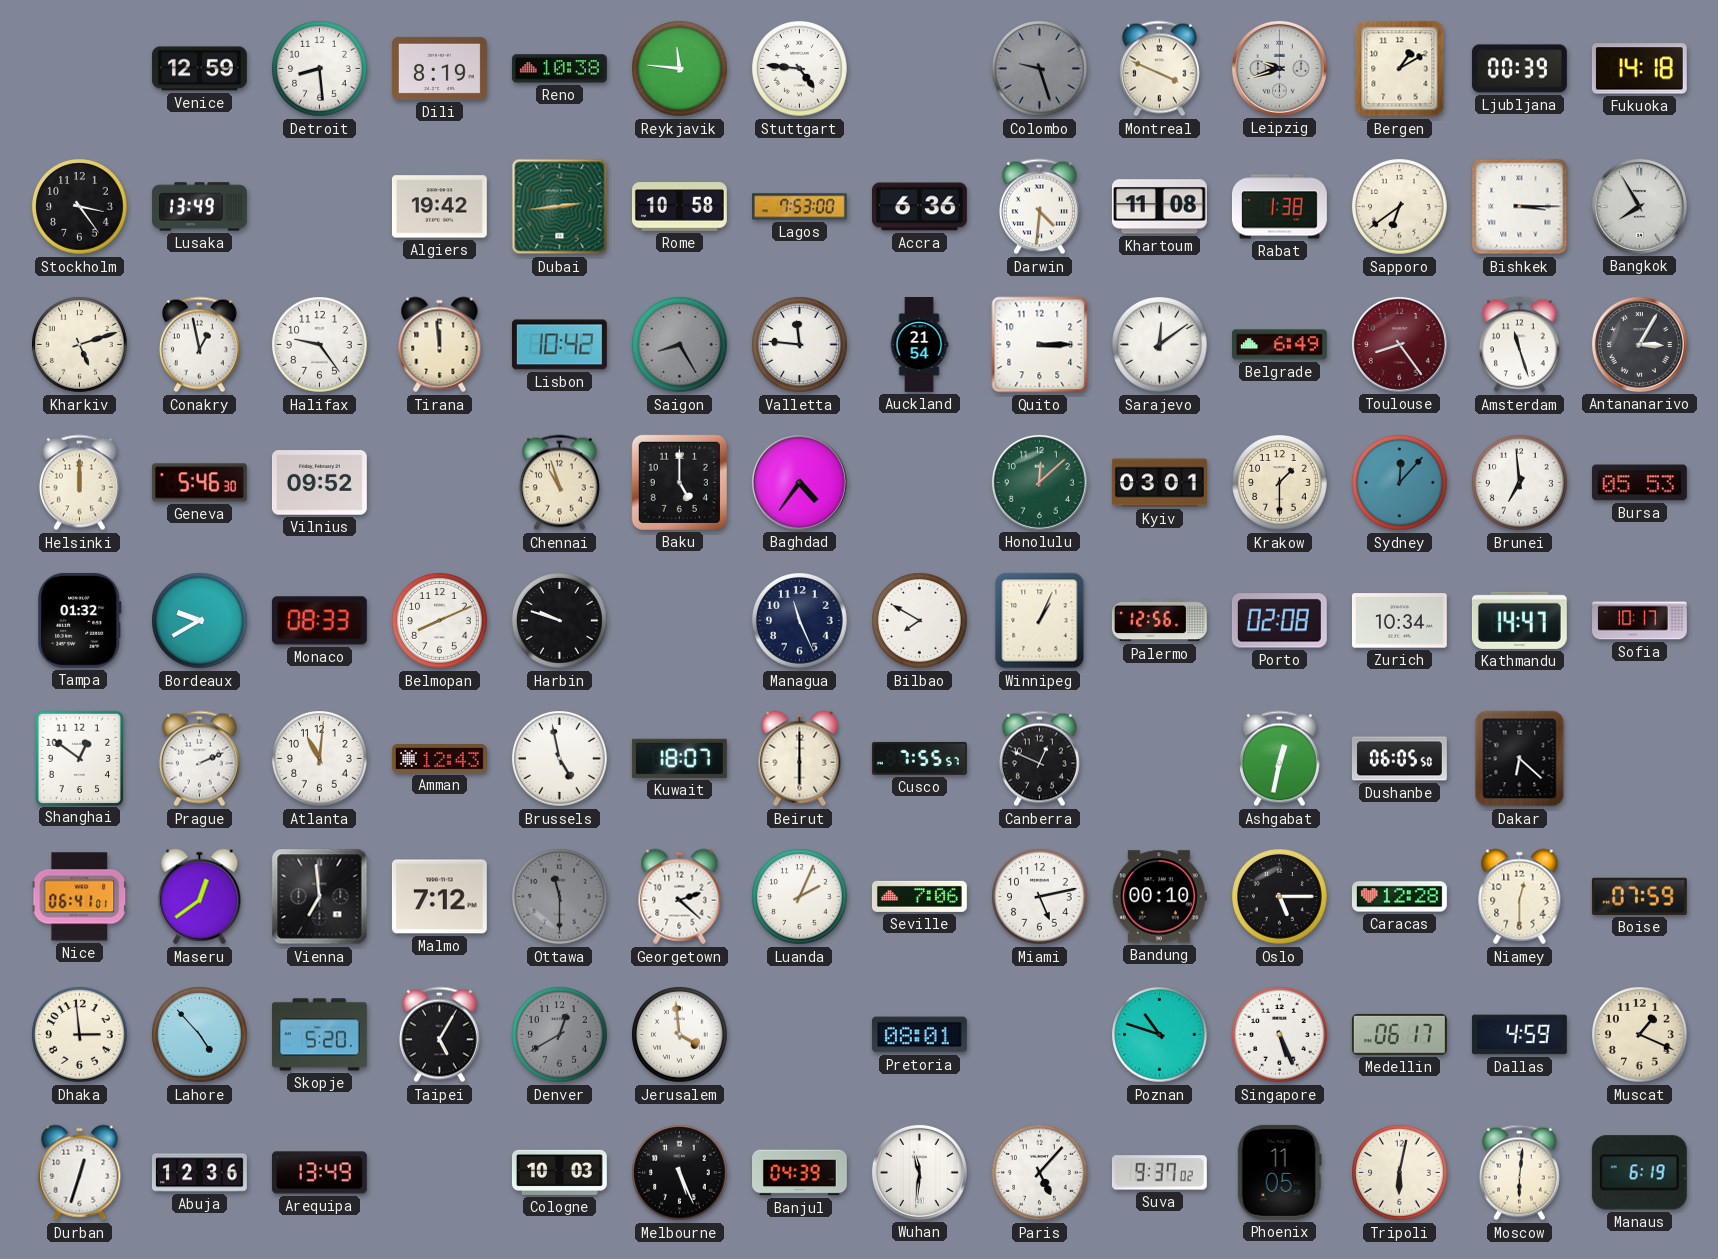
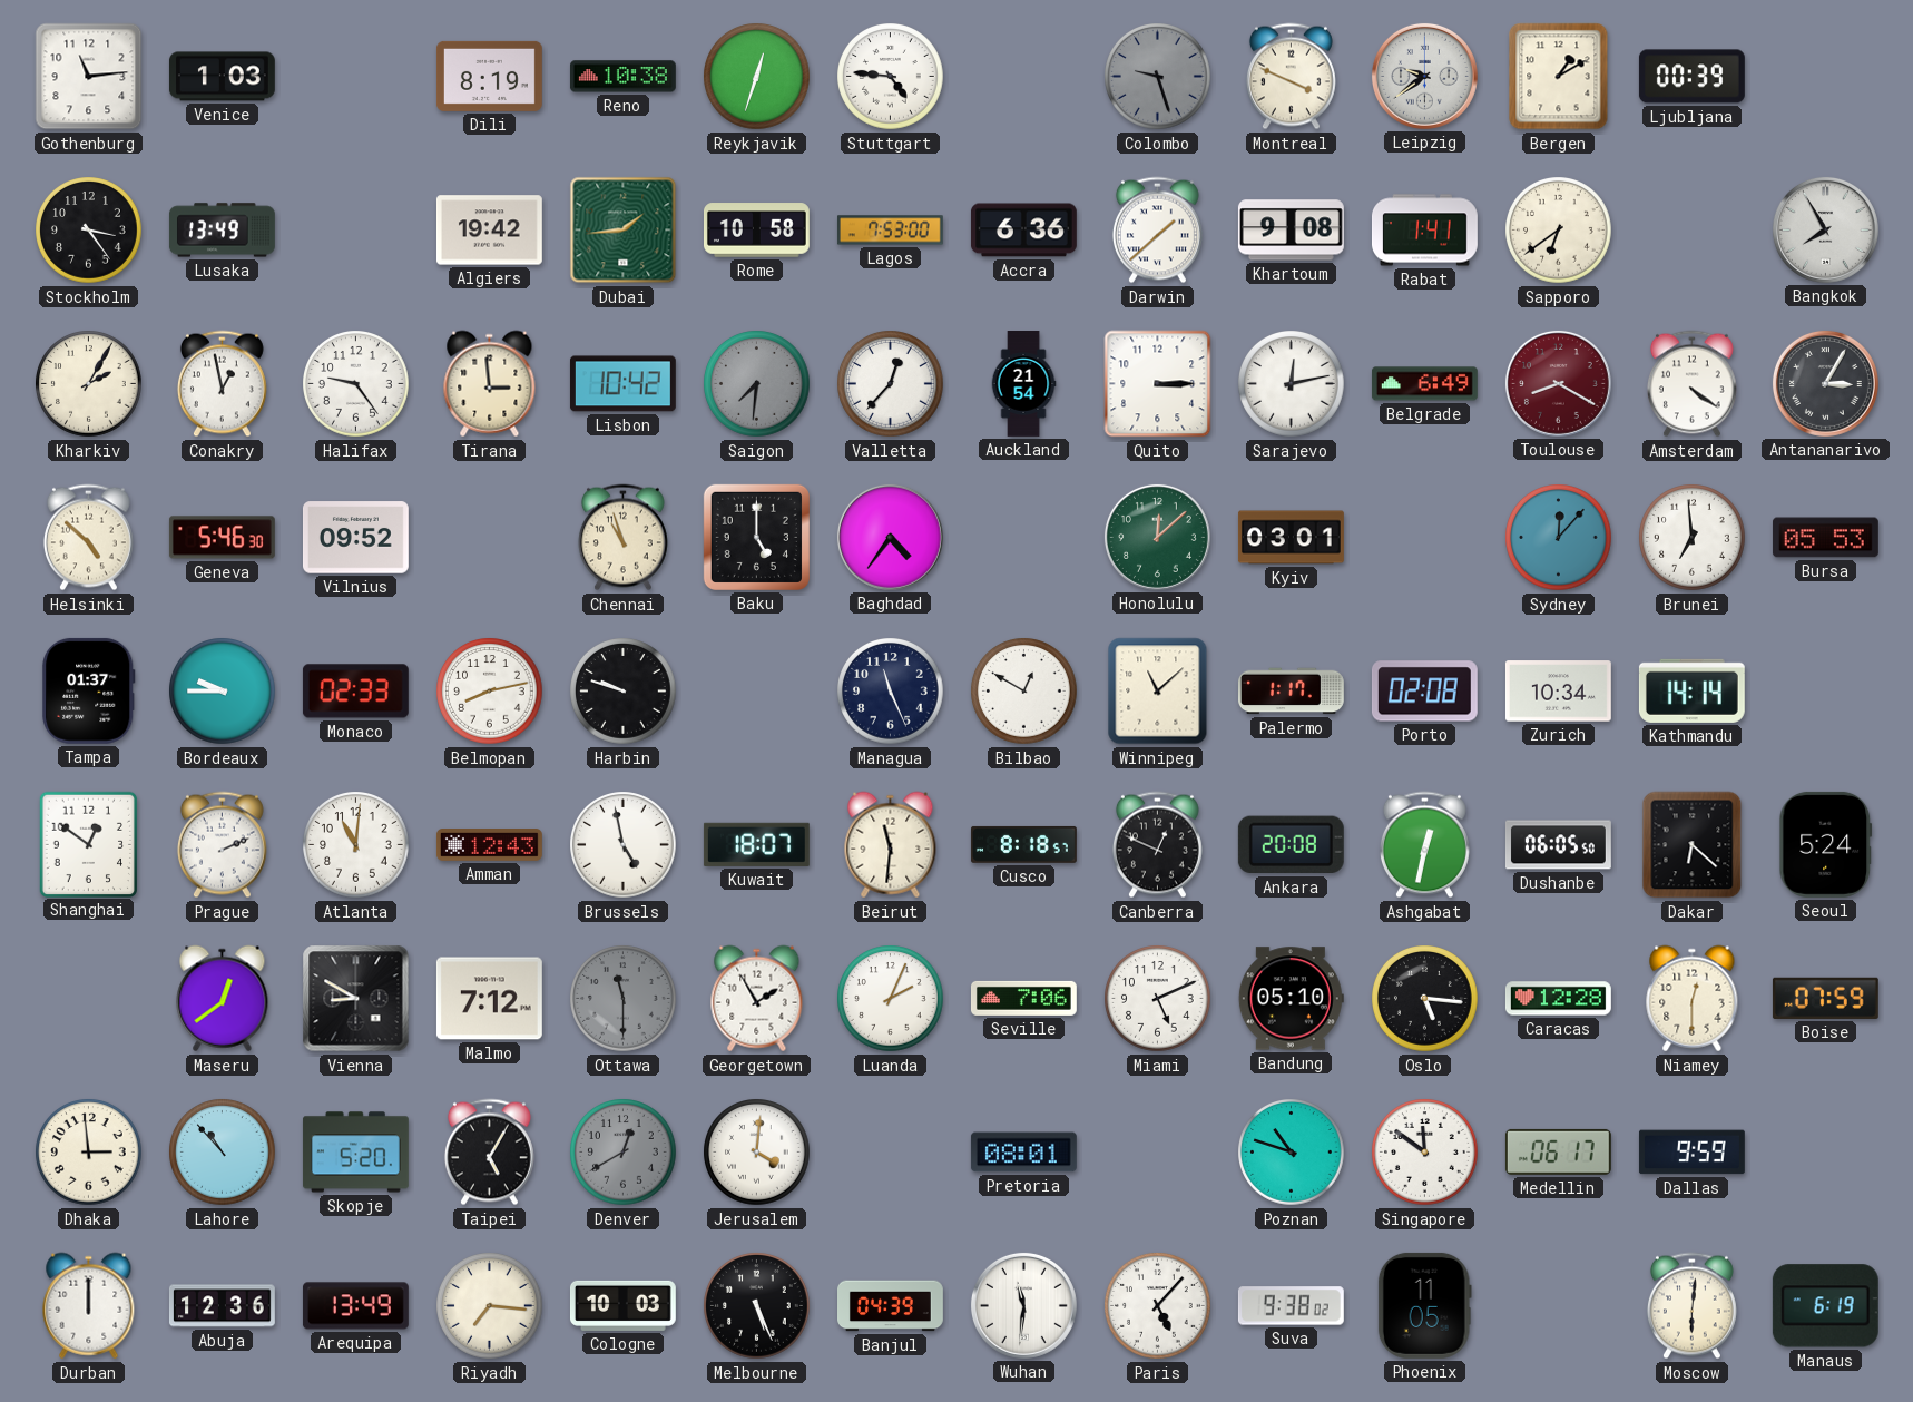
Gothenburg: none -> 11:14
Venice: 12:59 -> 1:03
Detroit: 8:29 -> none
Reykjavik: 11:46 -> 12:33
Leipzig: 9:42 -> 9:39
Fukuoka: 14:18 -> none
Dubai: 2:44 -> 1:44
Darwin: 4:31 -> 1:38
Khartoum: 11:08 -> 9:08
Rabat: 1:38 -> 1:41
Bishkek: 3:15 -> none
Kharkiv: 5:12 -> 2:05
Tirana: 11:59 -> 2:59
Saigon: 8:25 -> 7:31
Valletta: 11:46 -> 12:37
Sarajevo: 12:09 -> 12:13
Toulouse: 8:24 -> 8:20
Amsterdam: 11:27 -> 4:21
Helsinki: 12:00 -> 4:52
Krakow: 1:30 -> none
Tampa: 01:32 -> 01:37
Bordeaux: 9:40 -> 9:45
Monaco: 08:33 -> 02:33
Belmopan: 8:11 -> 8:13
Bilbao: 7:50 -> 12:50
Winnipeg: 1:04 -> 11:08
Palermo: 12:56 -> 1:17
Kathmandu: 14:47 -> 14:14
Sofia: 10:17 -> none
Beirut: 6:00 -> 11:31
Cusco: 7:55 -> 8:18
Ankara: none -> 20:08
Seoul: none -> 5:24
Nice: 06:41 -> none
Vienna: 6:59 -> 8:50
Georgetown: 2:22 -> 1:55
Miami: 5:13 -> 5:11
Bandung: 00:10 -> 05:10
Oslo: 5:15 -> 5:16
Lahore: 4:53 -> 10:53
Jerusalem: 3:59 -> 4:01
Singapore: 5:26 -> 11:51
Dallas: 4:59 -> 9:59
Muscat: 1:19 -> none
Durban: 12:33 -> 12:00
Riyadh: none -> 7:16
Suva: 9:37 -> 9:38
Tripoli: 6:02 -> none
